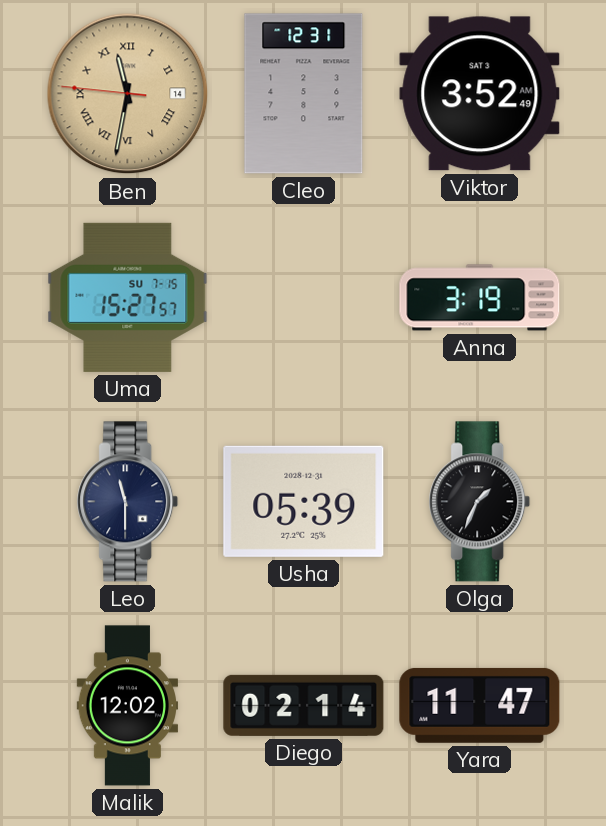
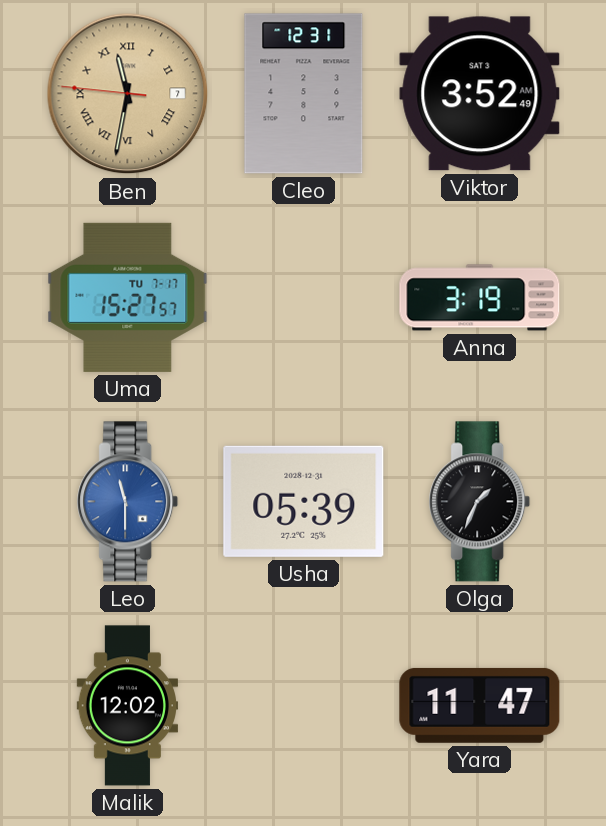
Ben date: 14 -> 7
Uma date: SU 7-15 -> TU 7-17
Leo dial: navy -> blue
Diego: 02:14 -> none
